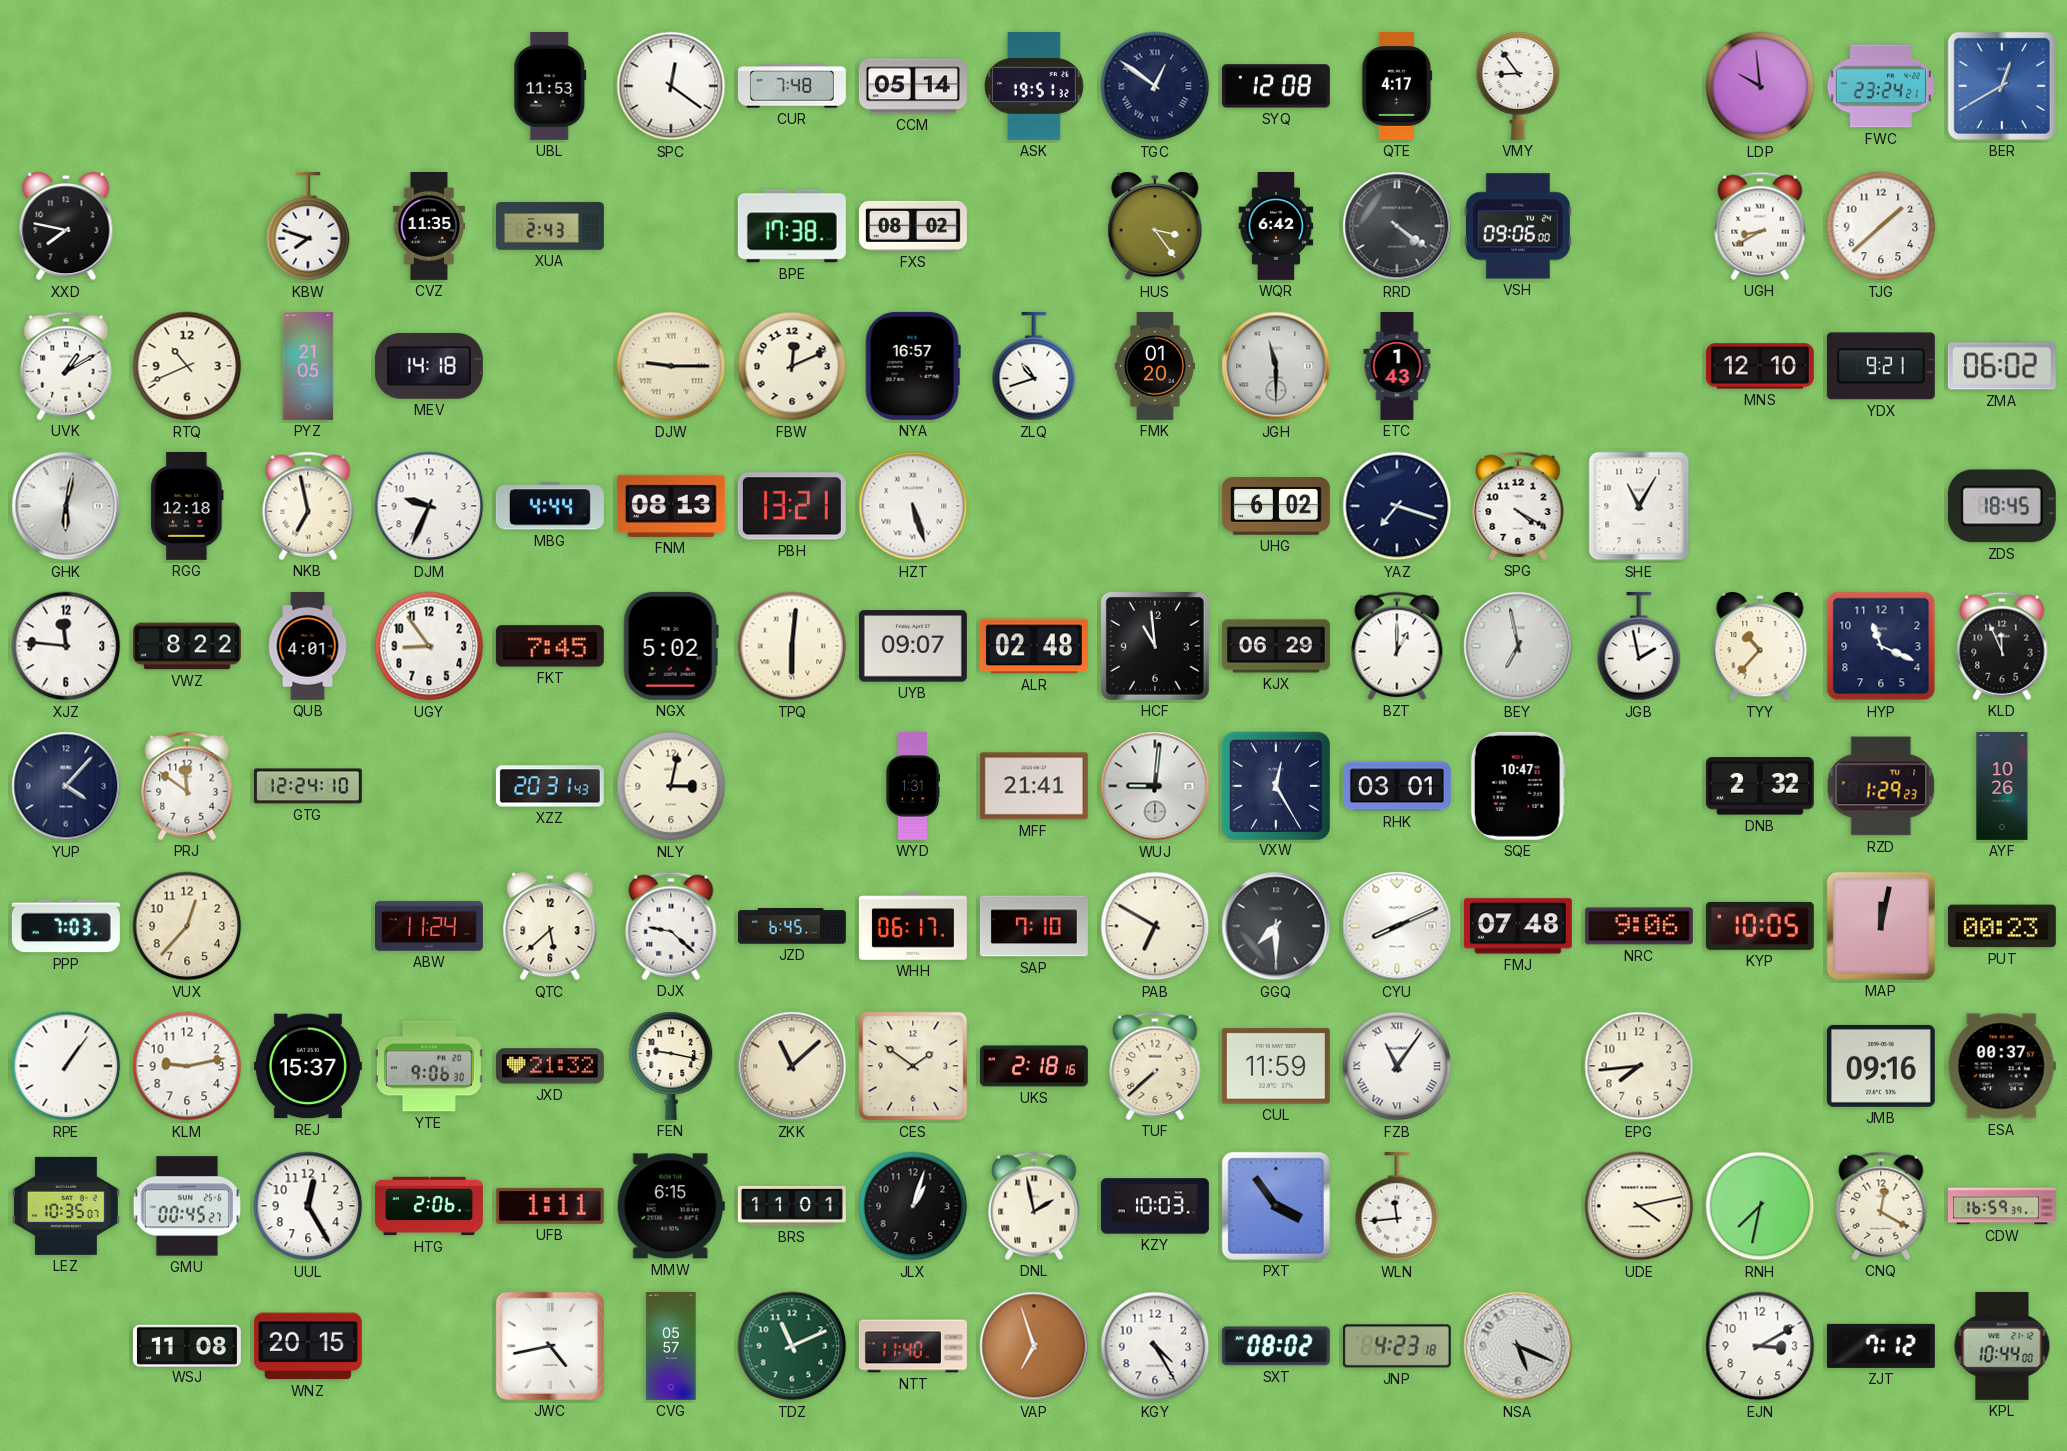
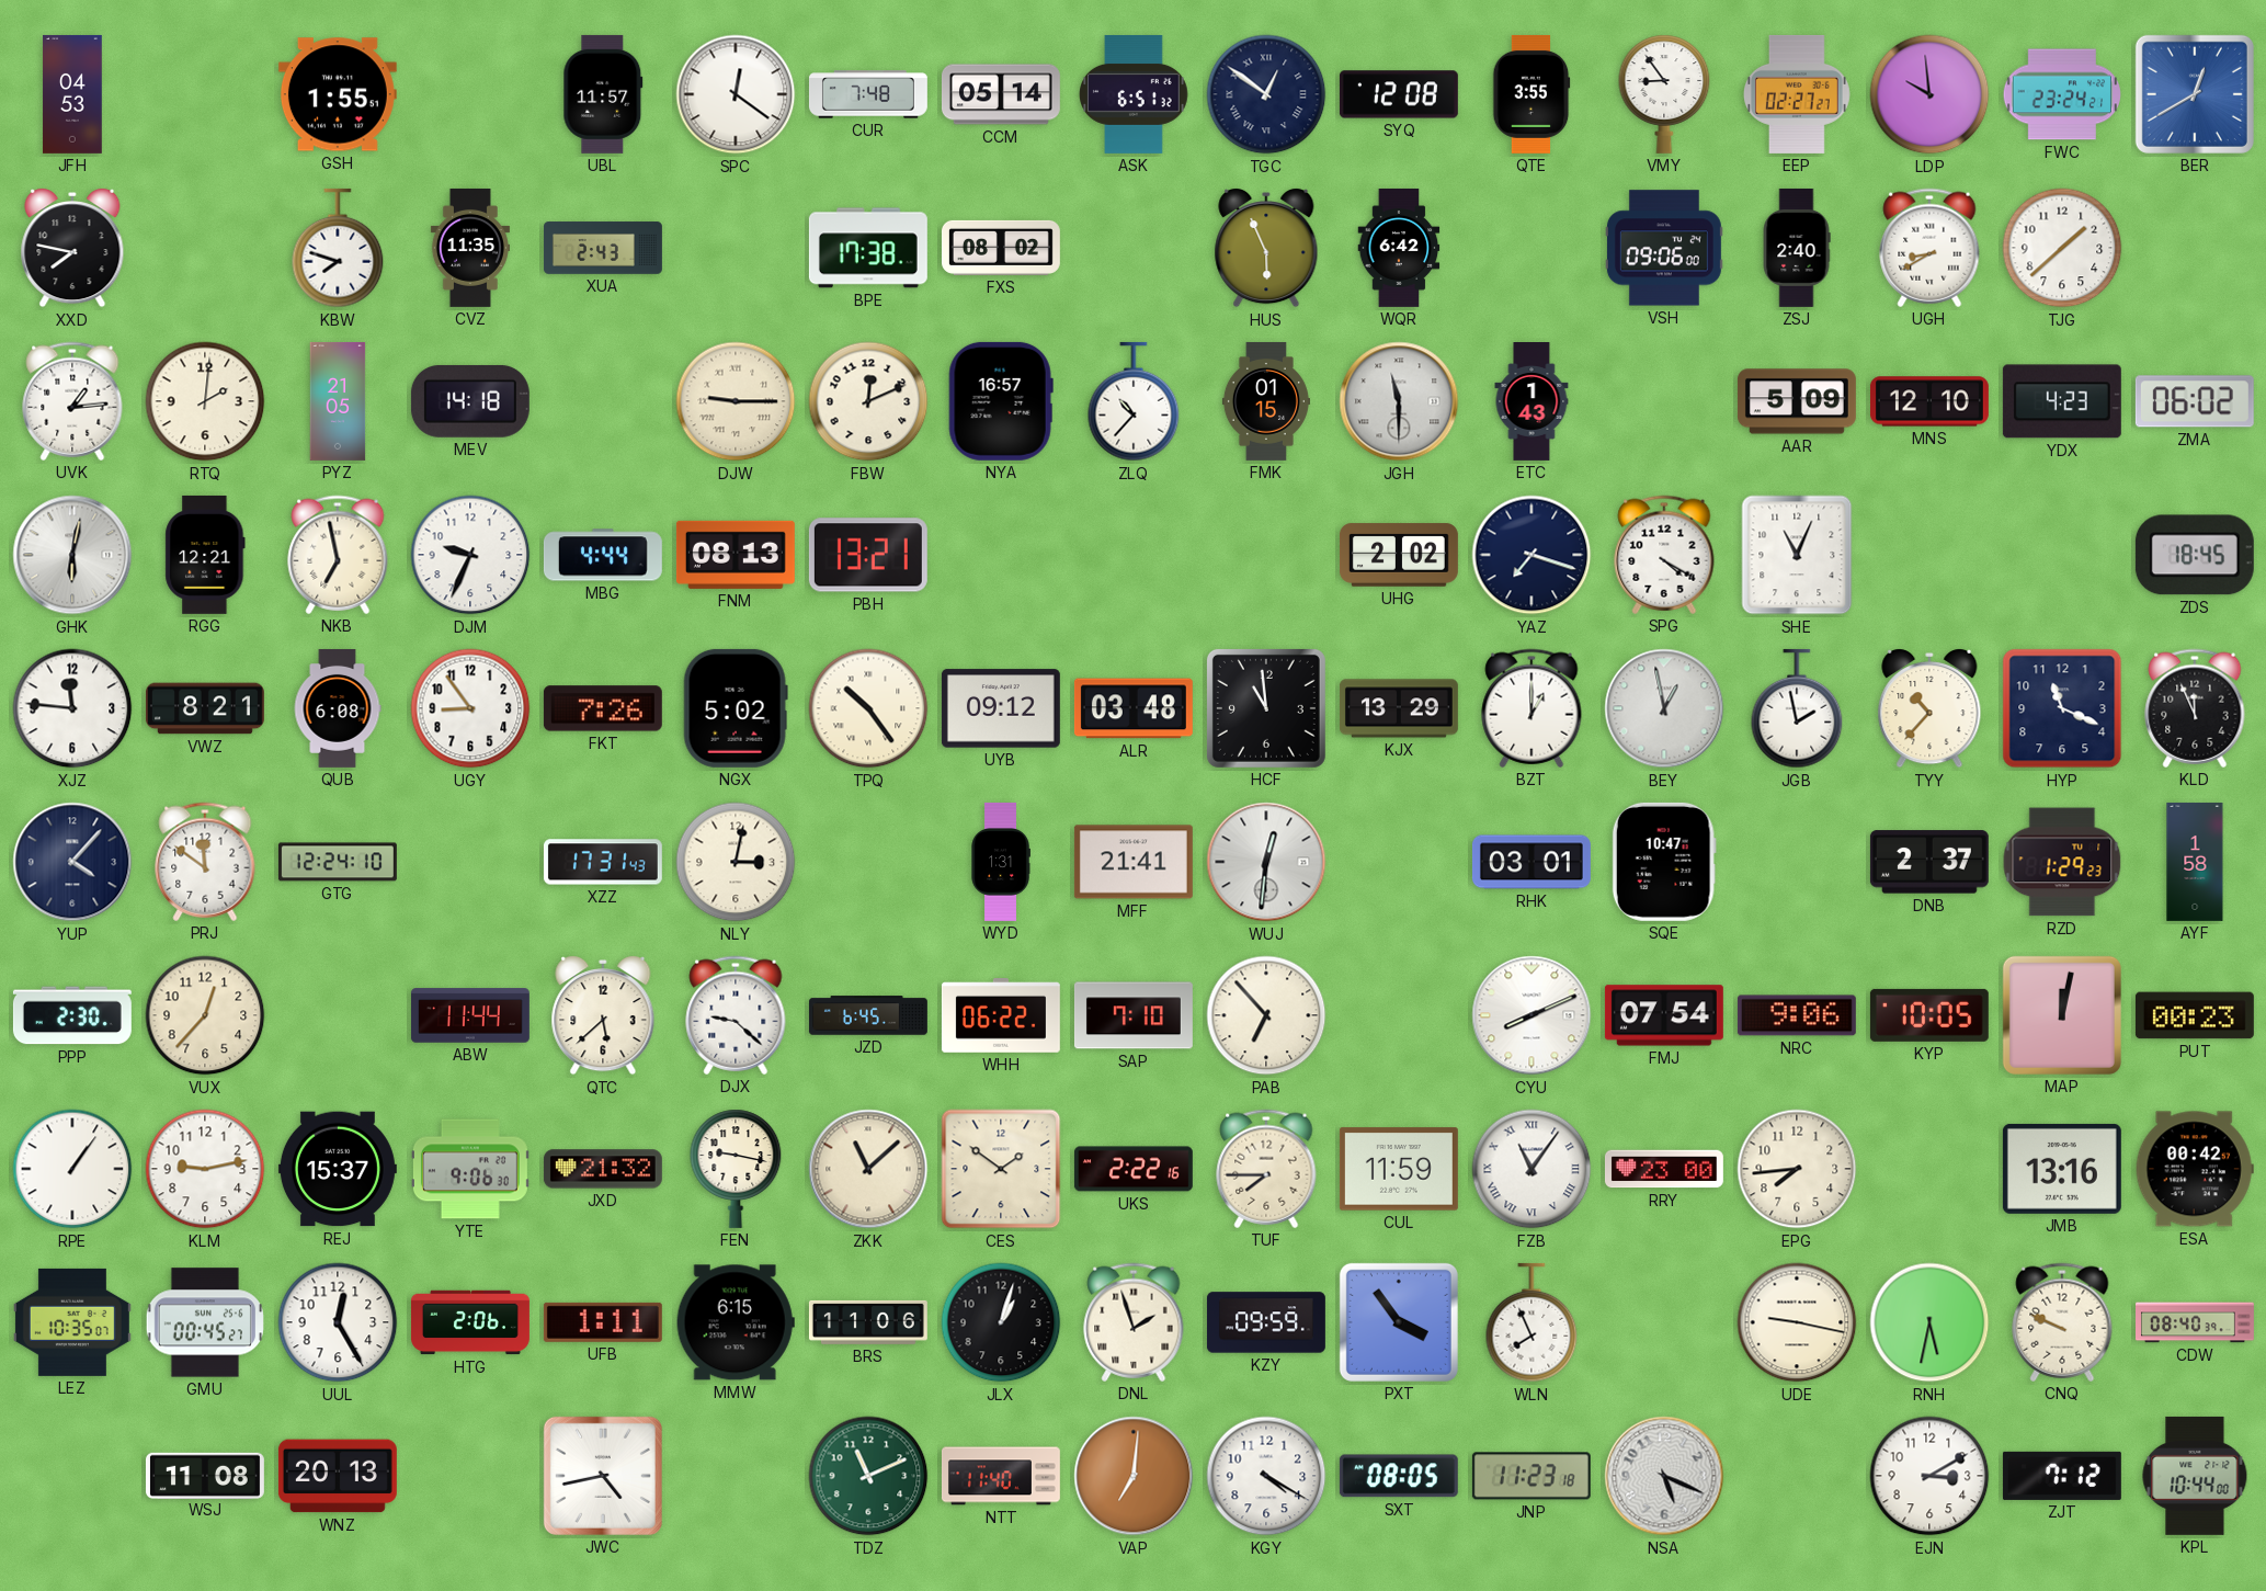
JFH: none -> 04:53
GSH: none -> 1:55
UBL: 11:53 -> 11:57
ASK: 19:51 -> 6:51
QTE: 4:17 -> 3:55
EEP: none -> 02:27
HUS: 3:24 -> 5:56
RRD: 4:21 -> none
ZSJ: none -> 2:40
UVK: 1:10 -> 1:14
RTQ: 10:41 -> 2:01
ZLQ: 10:42 -> 10:37
FMK: 01:20 -> 01:15
AAR: none -> 5:09
YDX: 9:21 -> 4:23
RGG: 12:18 -> 12:21
HZT: 5:27 -> none
UHG: 6:02 -> 2:02
SHE: 11:05 -> 11:04
VWZ: 8:22 -> 8:21
QUB: 4:01 -> 6:08
FKT: 7:45 -> 7:26
TPQ: 6:01 -> 10:24
UYB: 09:07 -> 09:12
ALR: 02:48 -> 03:48
KJX: 06:29 -> 13:29
BEY: 6:58 -> 12:58
XZZ: 20:31 -> 17:31
WUJ: 9:01 -> 12:31
VXW: 12:25 -> none
DNB: 2:32 -> 2:37
AYF: 10:26 -> 1:58
PPP: 7:03 -> 2:30
ABW: 11:24 -> 11:44
WHH: 06:17 -> 06:22
PAB: 6:50 -> 6:53
GGQ: 7:30 -> none
FMJ: 07:48 -> 07:54
UKS: 2:18 -> 2:22
TUF: 7:38 -> 7:45
RRY: none -> 23:00
JMB: 09:16 -> 13:16
ESA: 00:37 -> 00:42
BRS: 11:01 -> 11:06
DNL: 1:58 -> 1:57
KZY: 10:03 -> 09:59
WLN: 11:44 -> 7:56
UDE: 4:13 -> 9:17
RNH: 7:32 -> 5:32
CNQ: 12:20 -> 9:49
CDW: 16:59 -> 08:40
WNZ: 20:15 -> 20:13
CVG: 05:57 -> none
VAP: 6:57 -> 7:01
KGY: 4:25 -> 4:20
SXT: 08:02 -> 08:05
JNP: 4:23 -> 11:23
